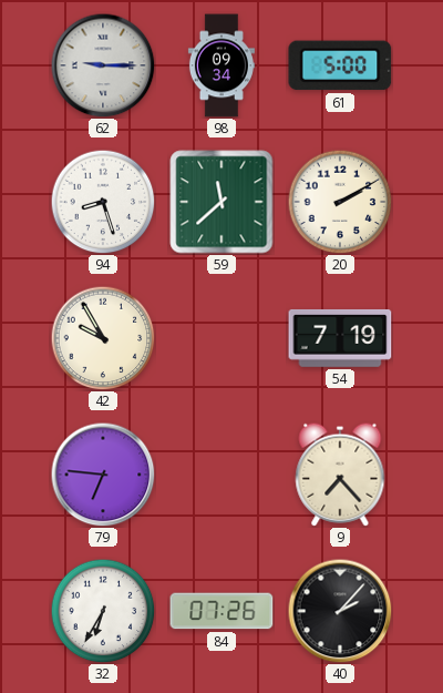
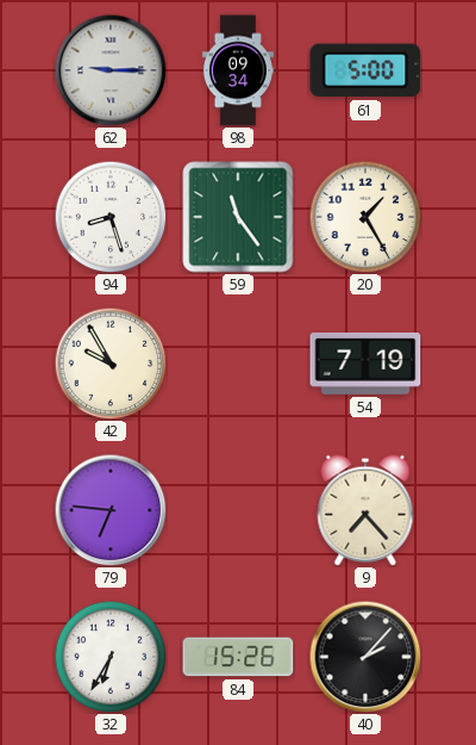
59: 11:38 -> 11:24
20: 2:10 -> 1:25
84: 07:26 -> 15:26
